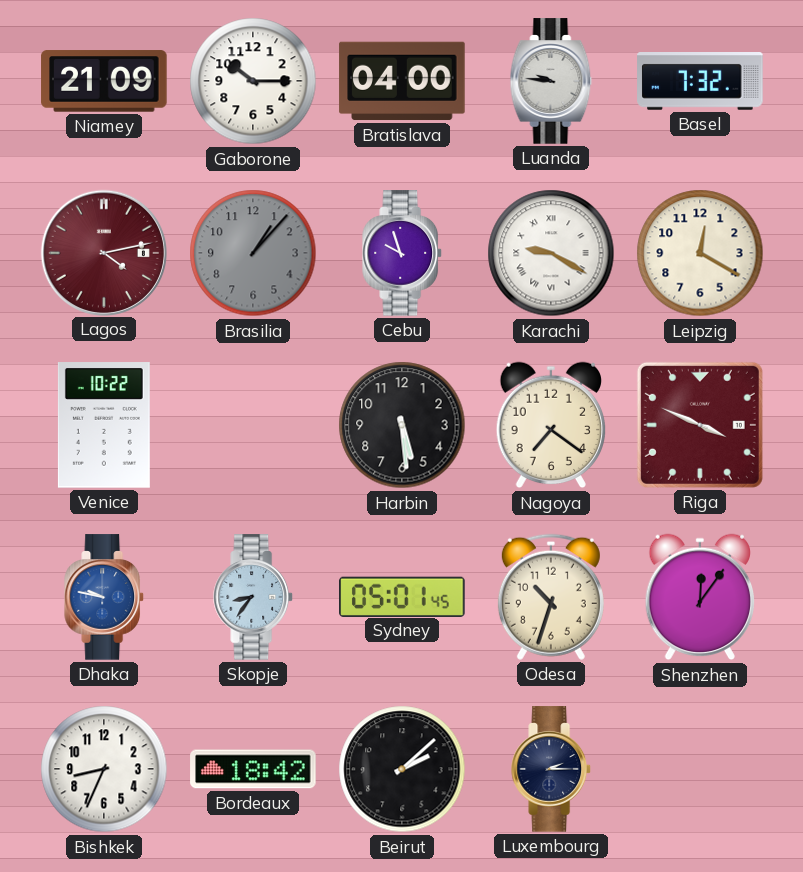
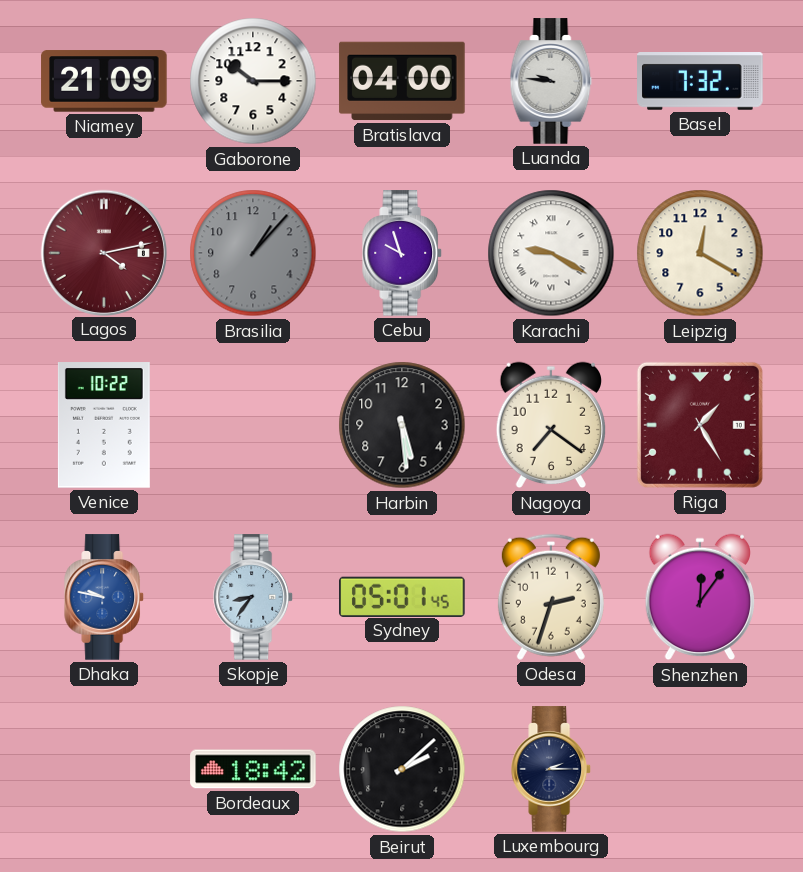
Riga: 3:49 -> 1:25
Odesa: 10:33 -> 2:33
Bishkek: 8:34 -> none
